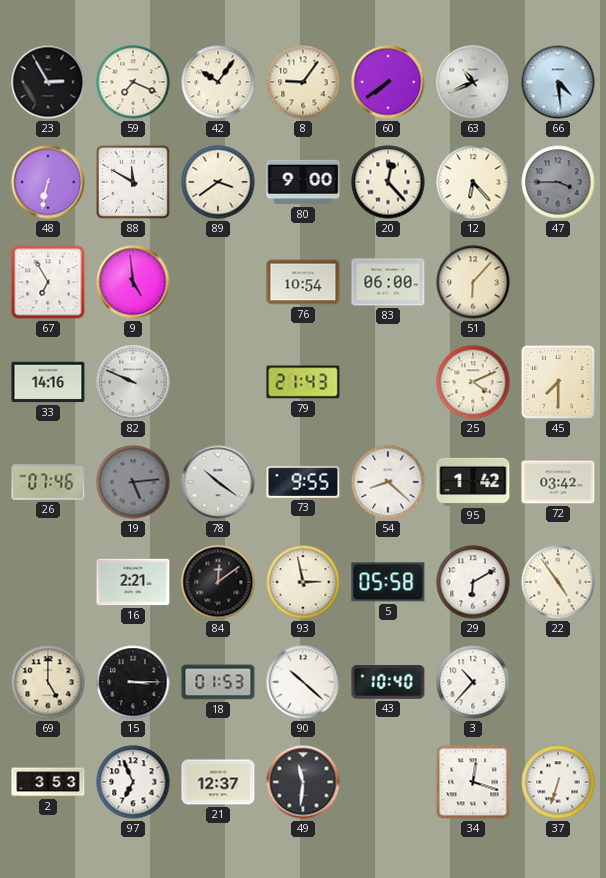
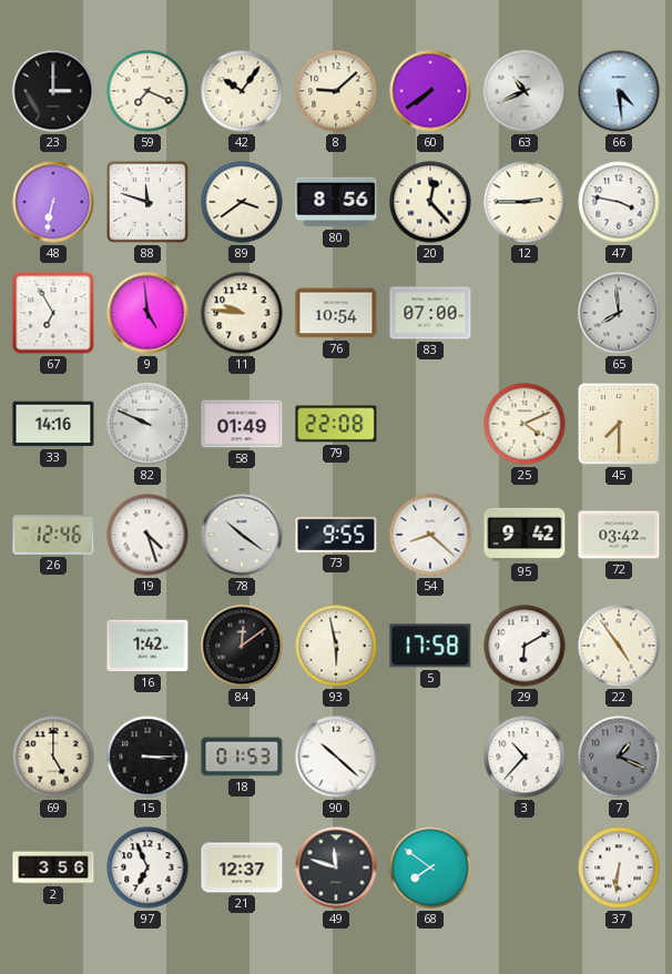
23: 2:55 -> 3:00
8: 9:06 -> 9:08
88: 11:50 -> 11:48
80: 9:00 -> 8:56
12: 6:23 -> 2:45
47: 3:45 -> 3:47
47 dial: grey -> white
11: none -> 9:46
83: 06:00 -> 07:00
51: 6:07 -> none
65: none -> 7:59
58: none -> 01:49
79: 21:43 -> 22:08
26: 07:46 -> 12:46
19: 5:14 -> 4:27
19 dial: grey -> white
95: 1:42 -> 9:42
16: 2:21 -> 1:42
93: 2:58 -> 5:58
5: 05:58 -> 17:58
43: 10:40 -> none
7: none -> 1:19
2: 3:53 -> 3:56
49: 11:31 -> 11:48
68: none -> 7:51
34: 12:18 -> none
37: 6:33 -> 6:31
